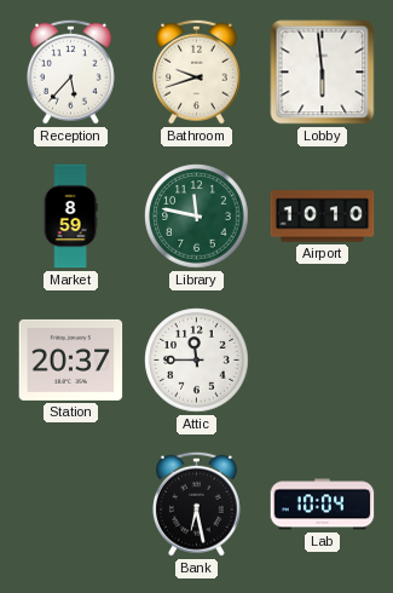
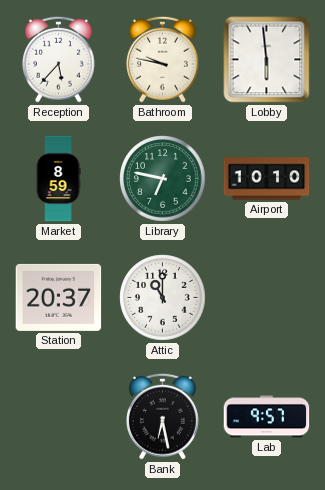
Bathroom: 9:42 -> 9:47
Library: 11:47 -> 6:47
Attic: 11:45 -> 11:00
Lab: 10:04 -> 9:57
